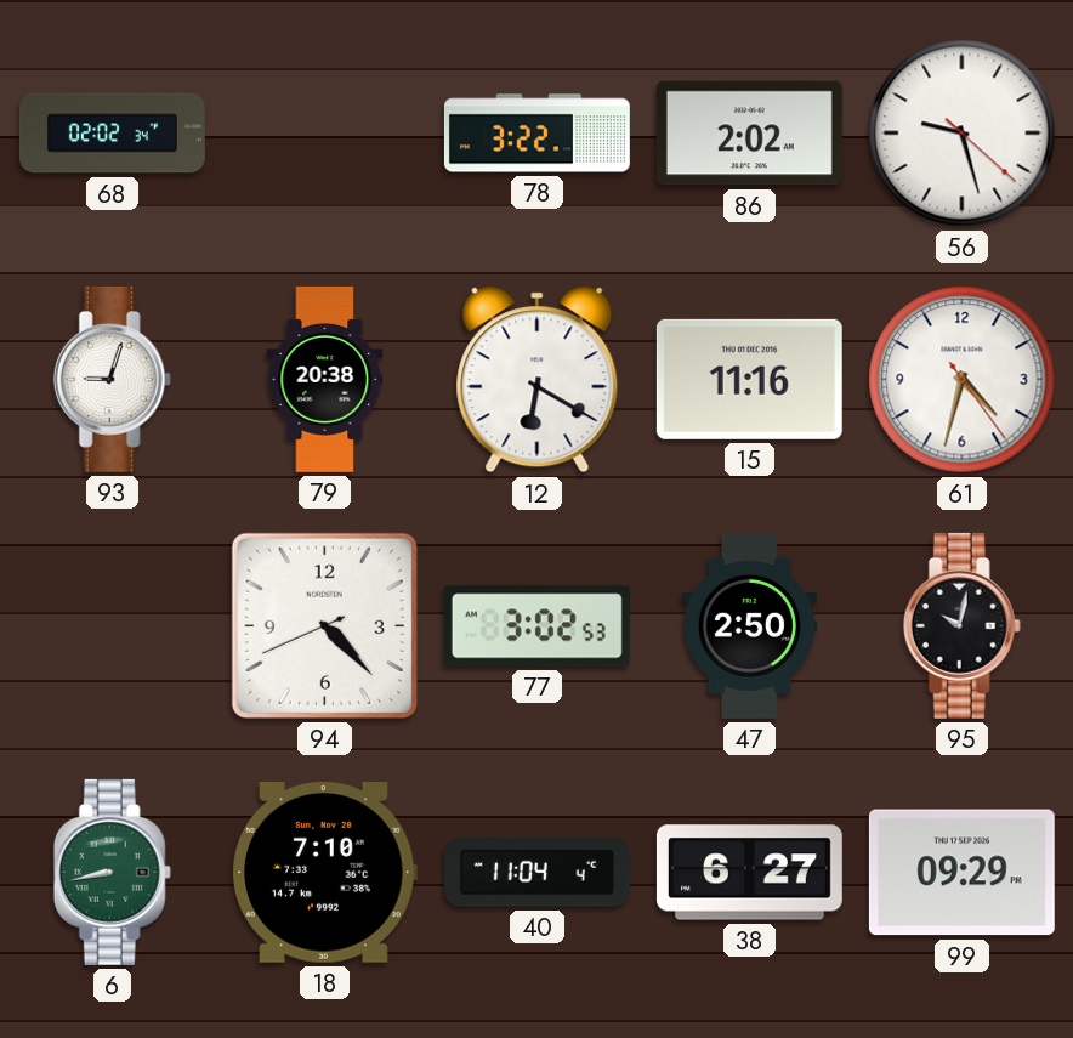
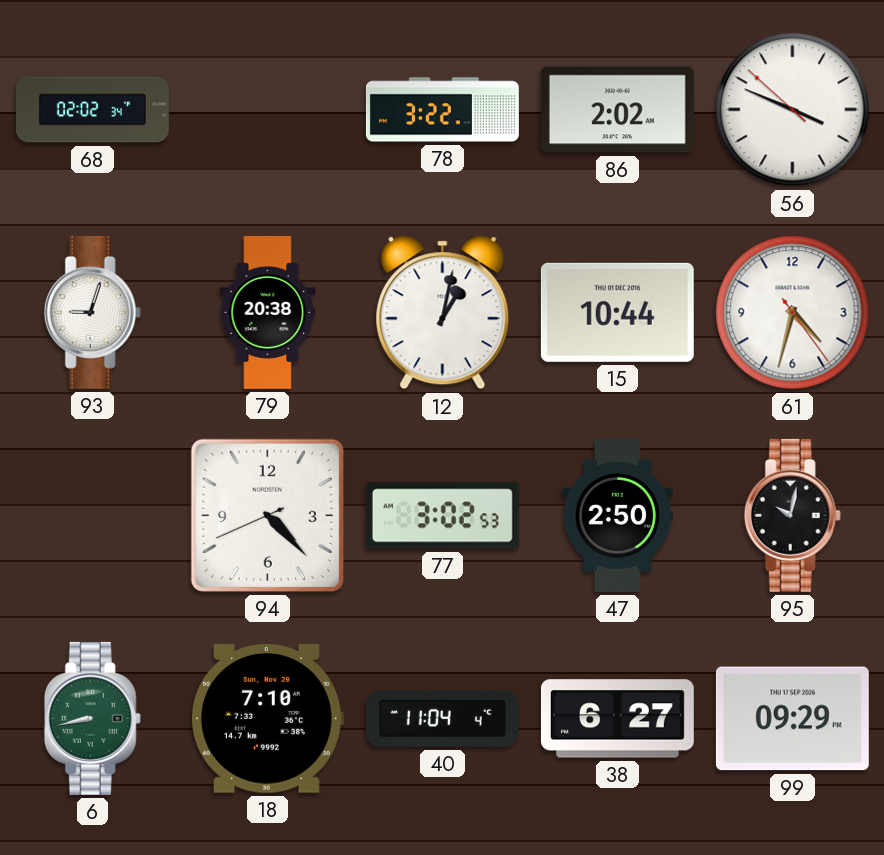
56: 9:27 -> 3:48
12: 6:20 -> 1:02
15: 11:16 -> 10:44
